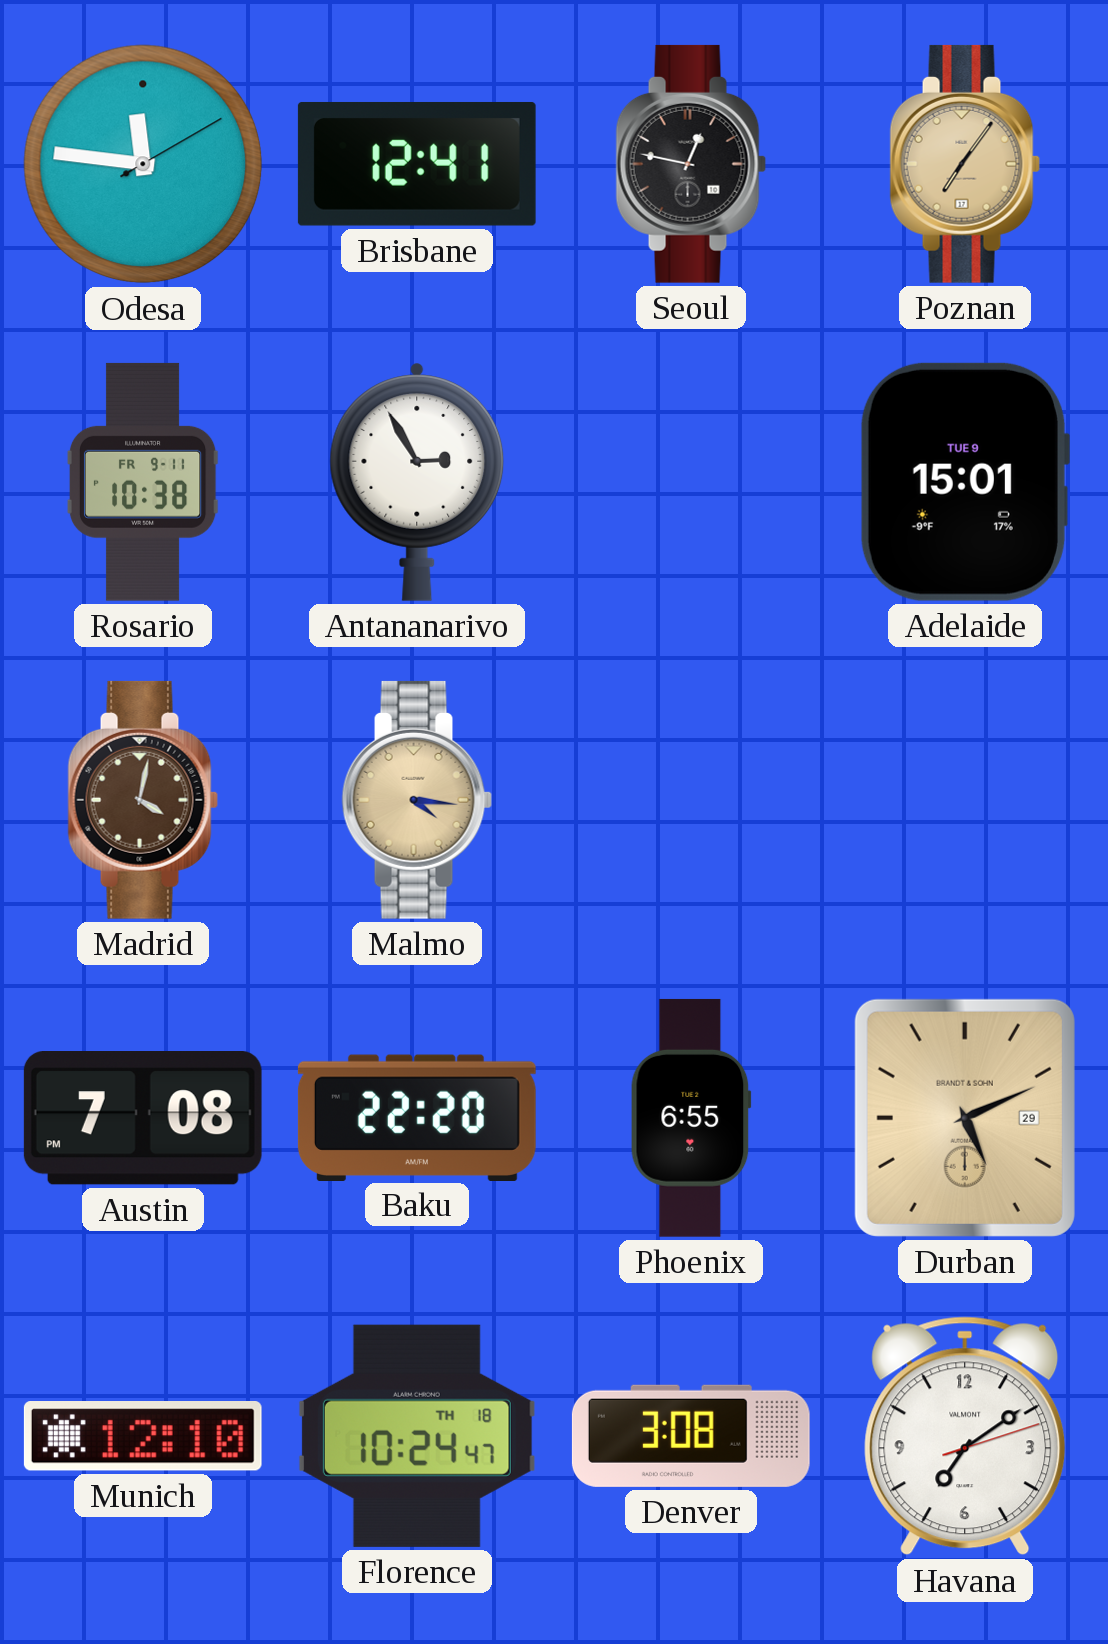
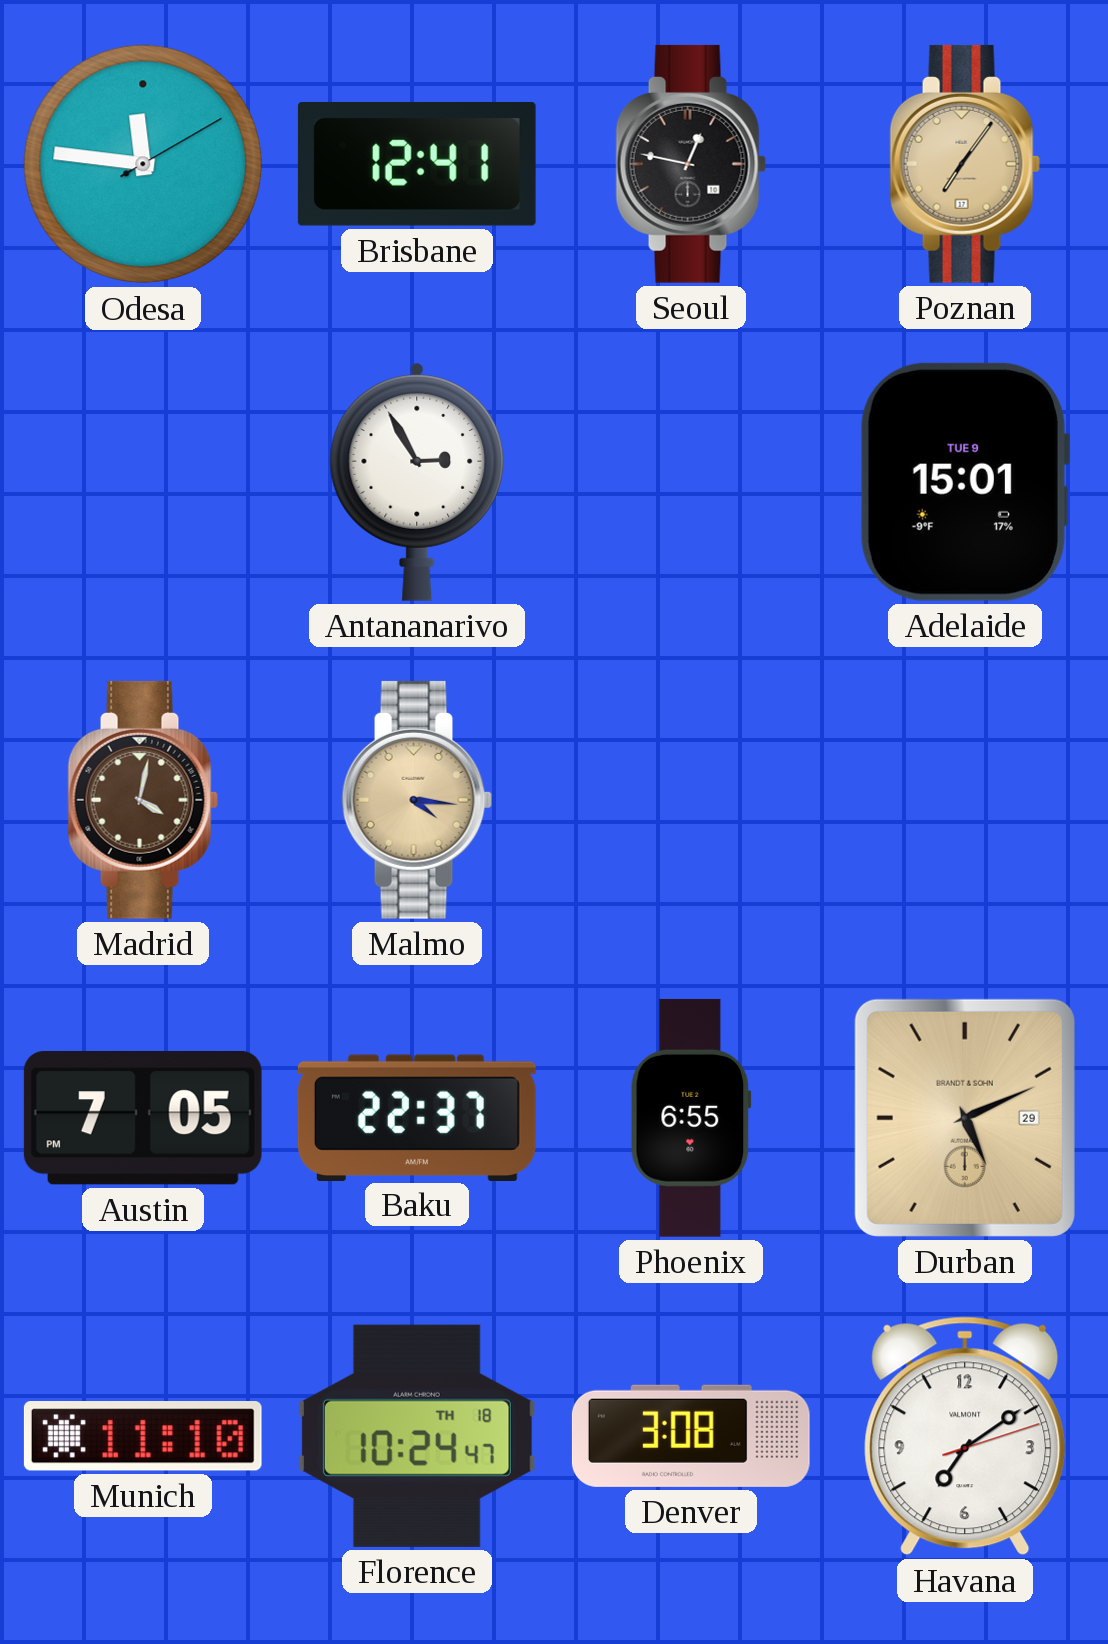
Rosario: 10:38 -> none
Austin: 7:08 -> 7:05
Baku: 22:20 -> 22:37
Munich: 12:10 -> 11:10
